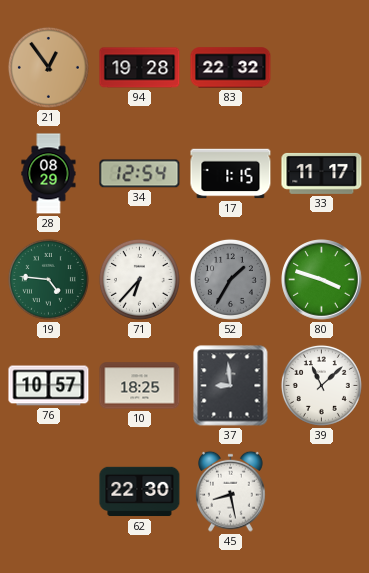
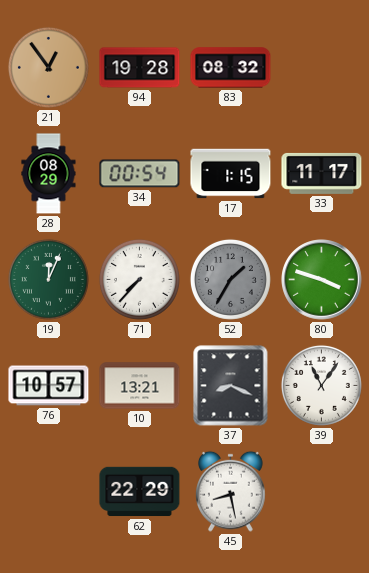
83: 22:32 -> 08:32
34: 12:54 -> 00:54
19: 4:46 -> 12:04
71: 6:37 -> 7:37
10: 18:25 -> 13:21
37: 8:59 -> 8:19
39: 11:08 -> 11:06
62: 22:30 -> 22:29
